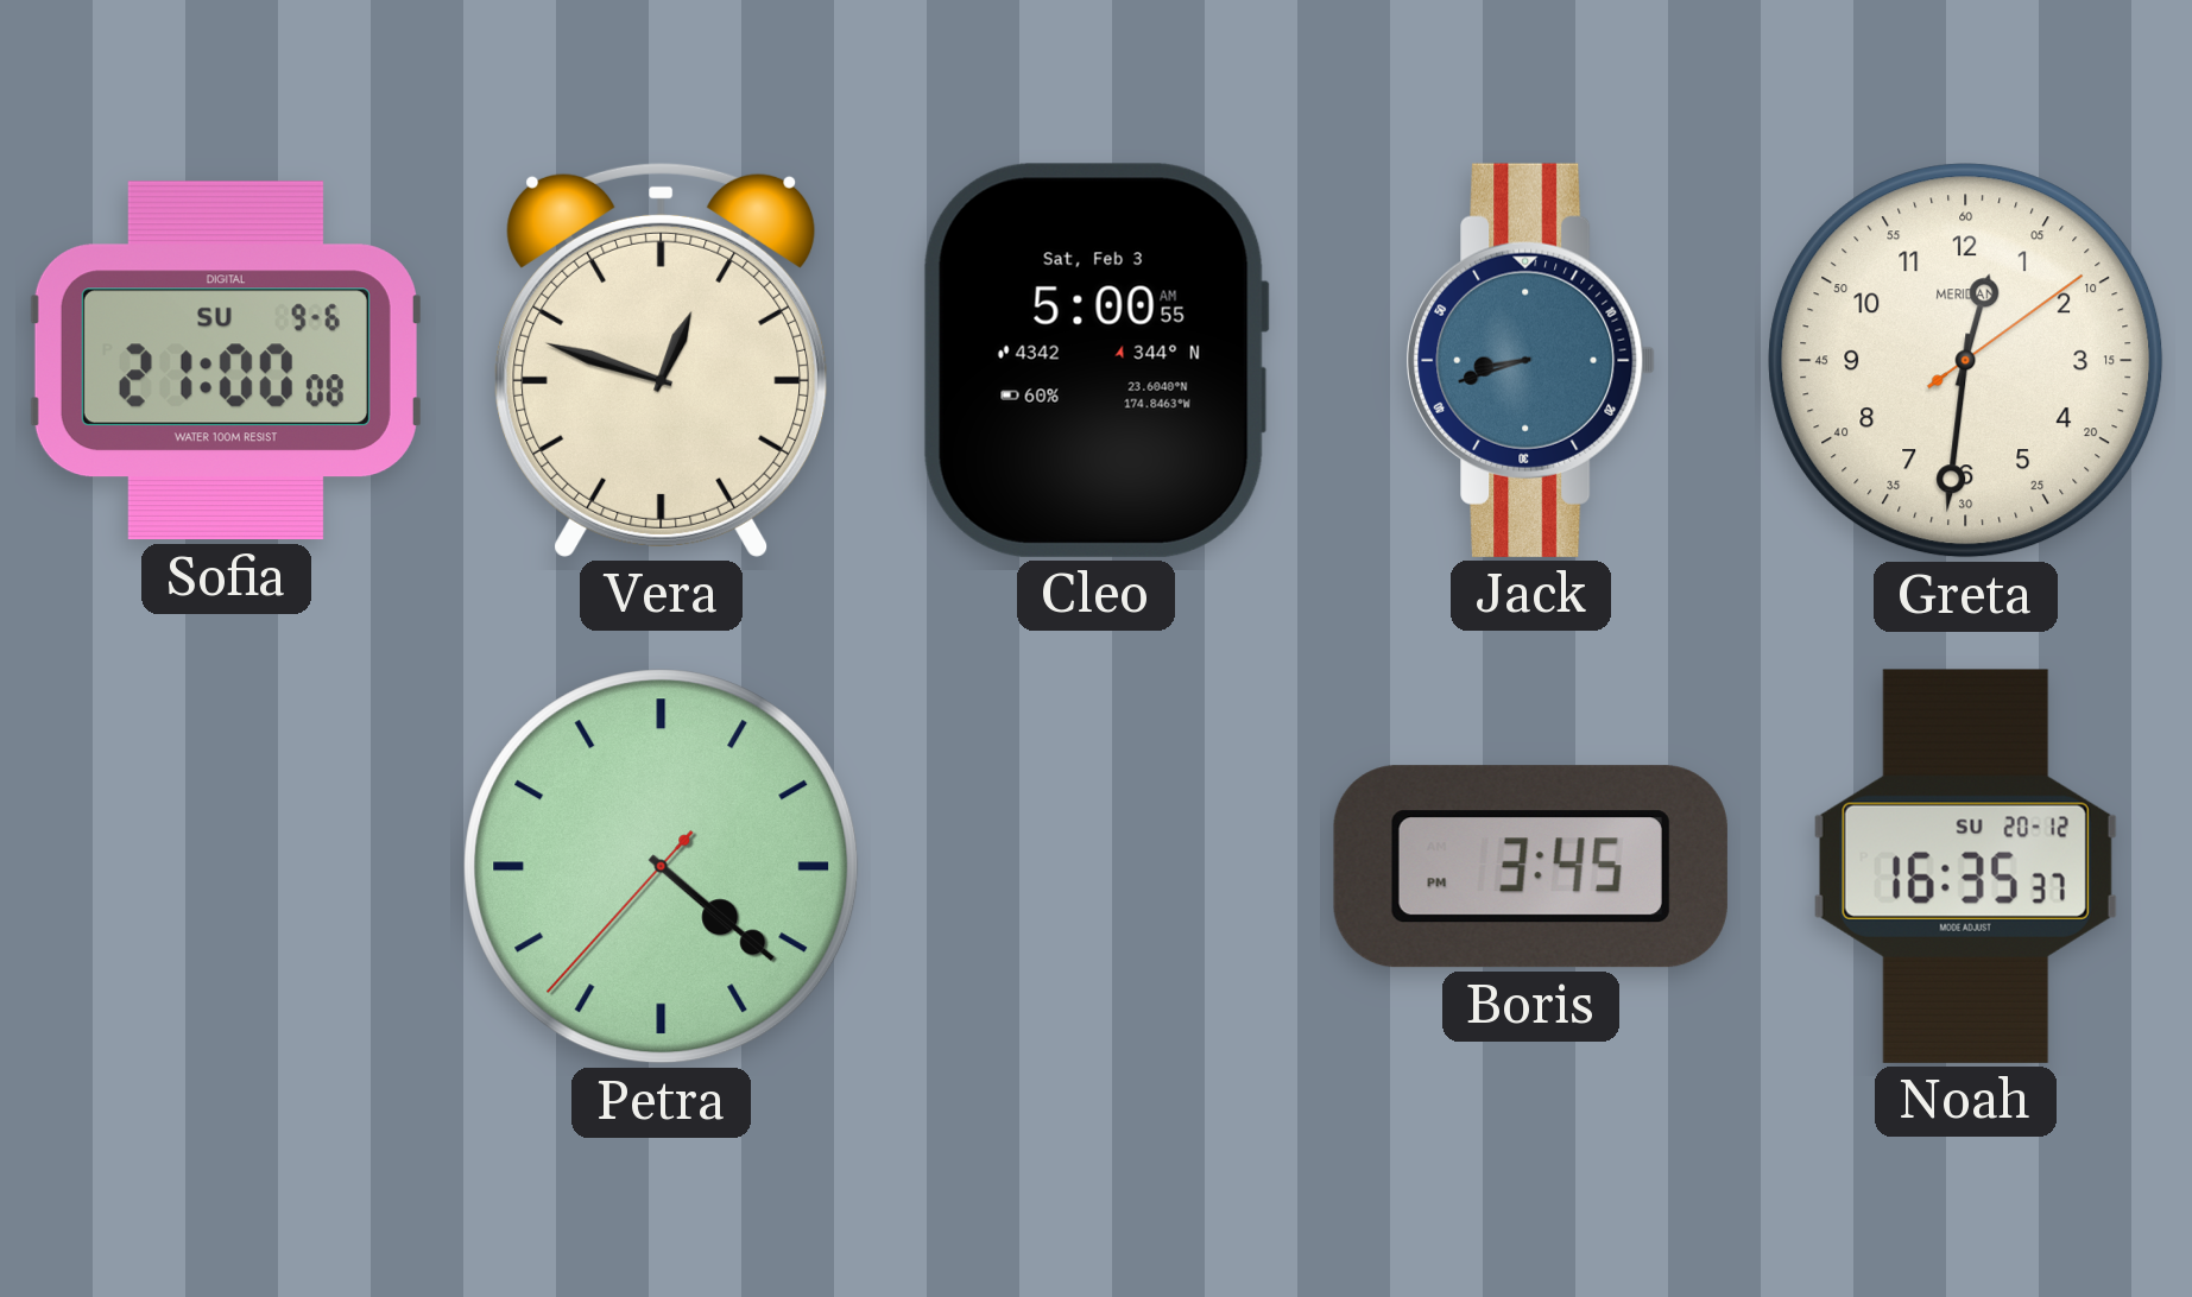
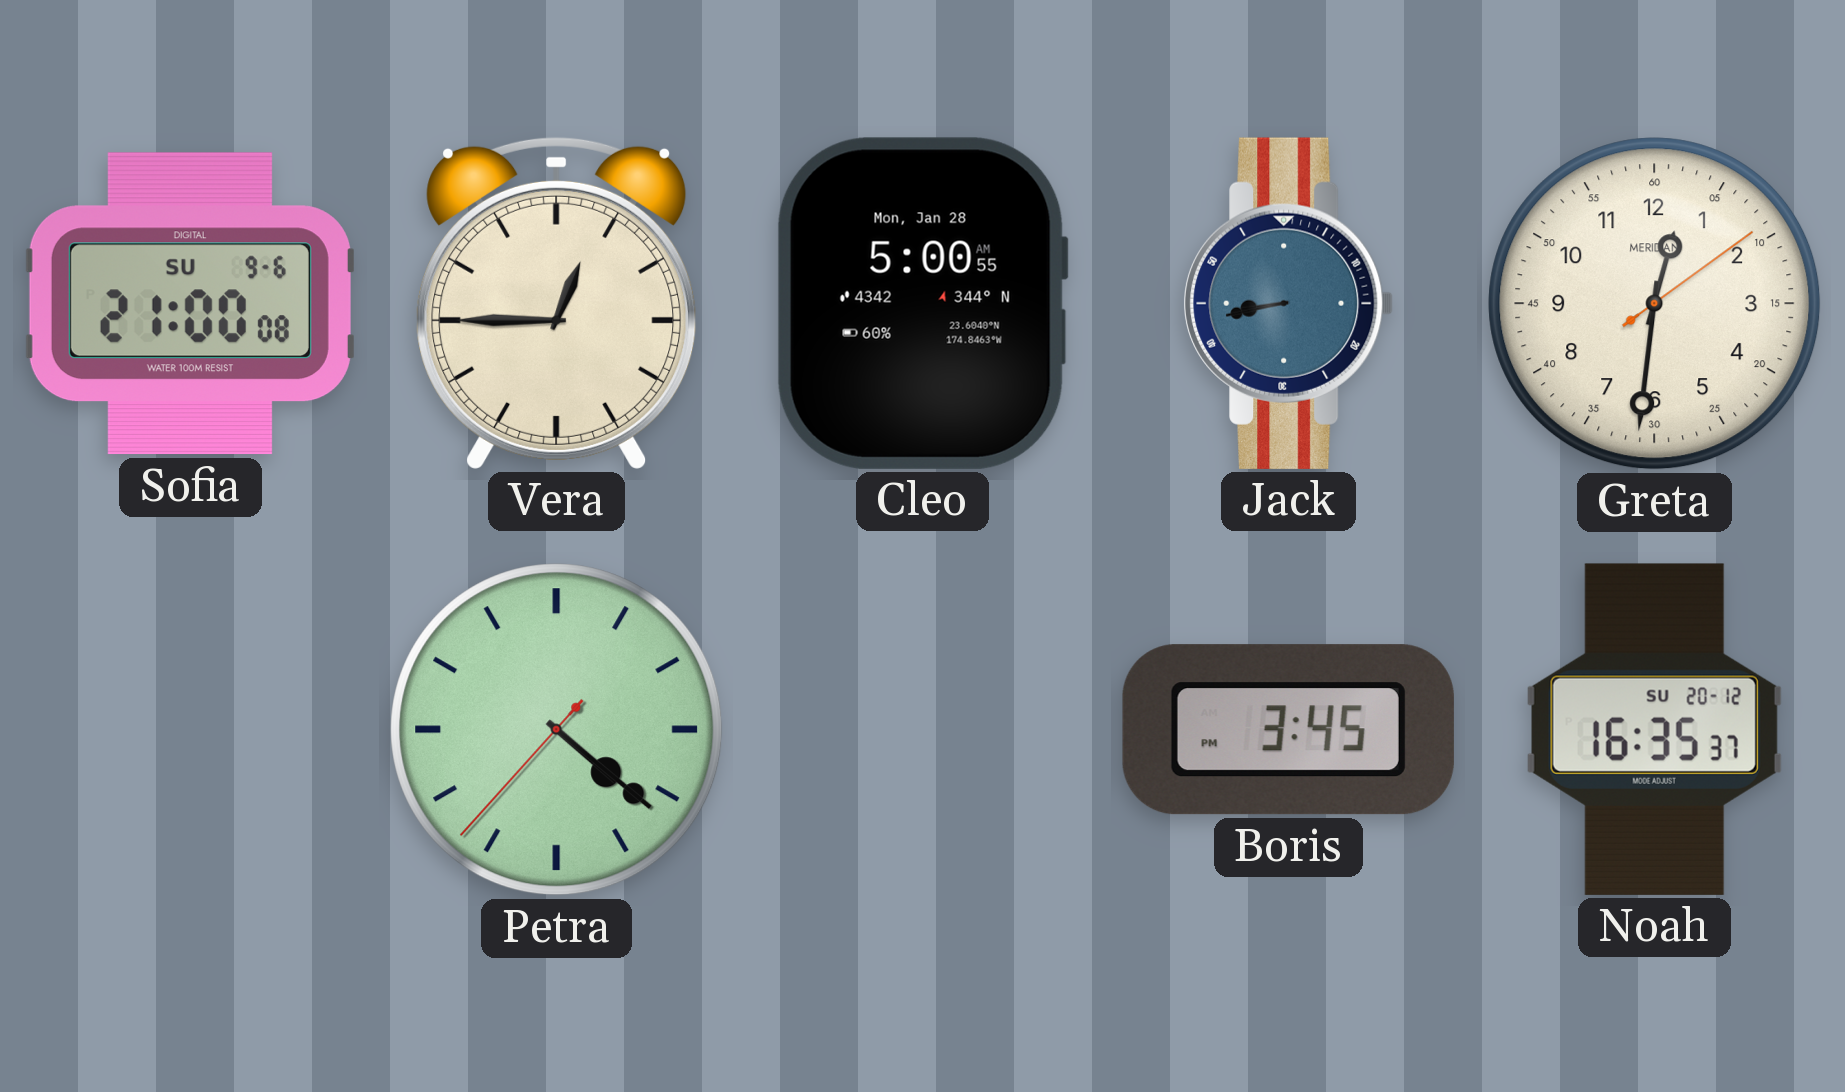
Vera: 12:48 -> 12:45
Cleo date: Sat, Feb 3 -> Mon, Jan 28
Jack: 8:42 -> 8:43
